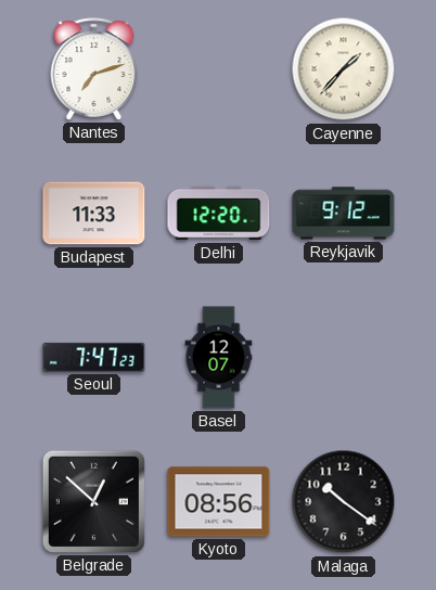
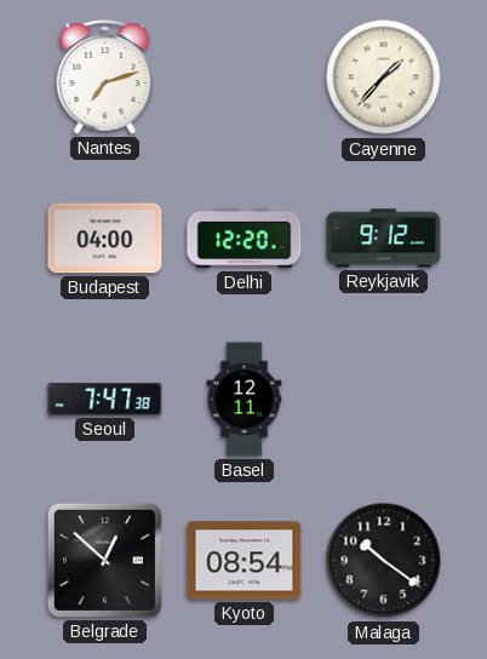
Budapest: 11:33 -> 04:00
Seoul: 7:47:23 -> 7:47:38
Basel: 12:07 -> 12:11
Kyoto: 08:56 -> 08:54
